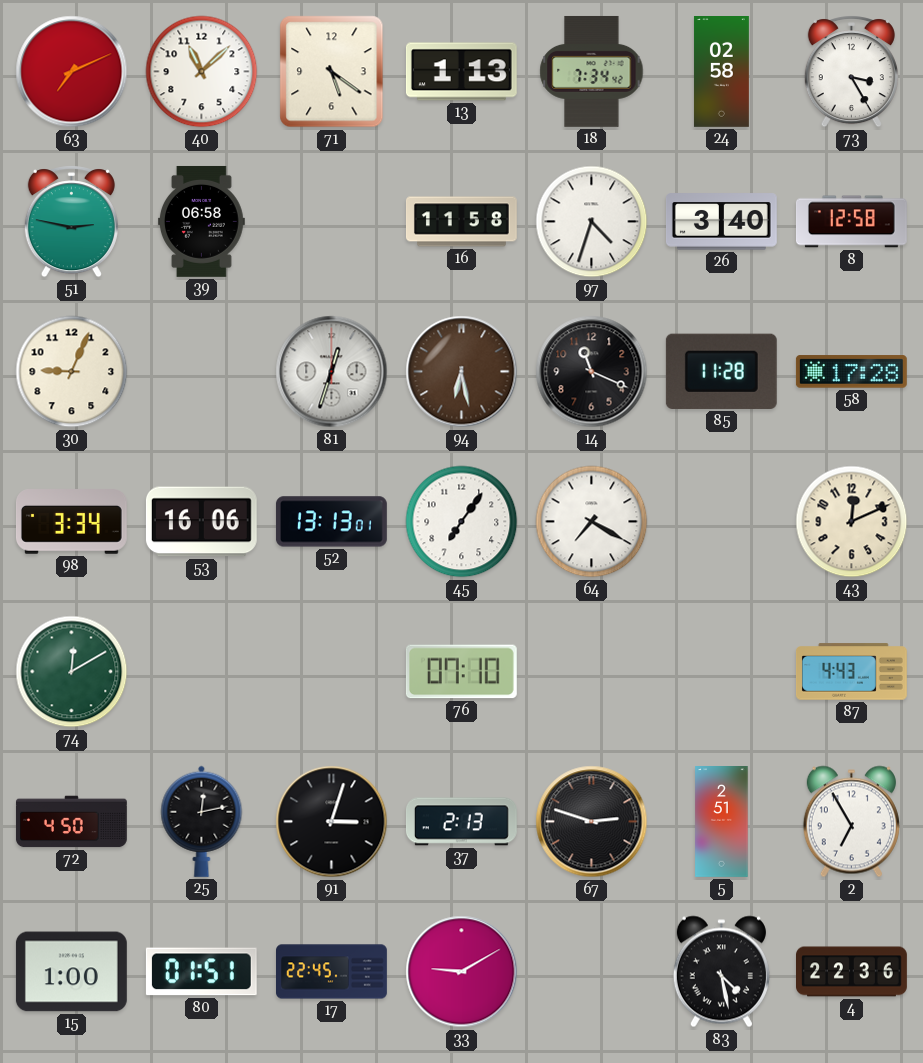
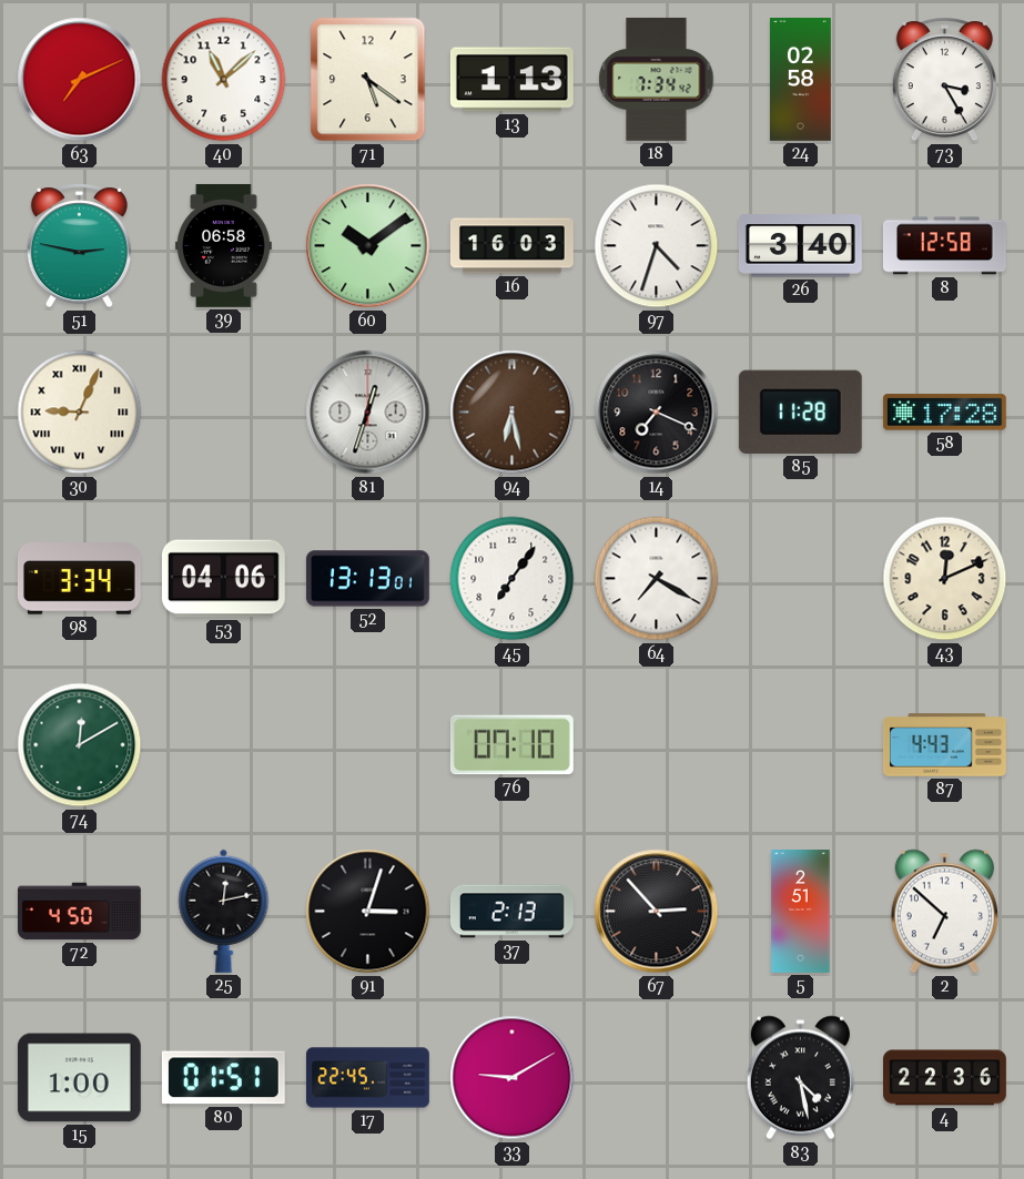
60: none -> 10:09
16: 11:58 -> 16:03
30 numerals: Arabic -> Roman
14: 11:19 -> 7:19
53: 16:06 -> 04:06
67: 2:48 -> 2:53
2: 6:55 -> 6:52
